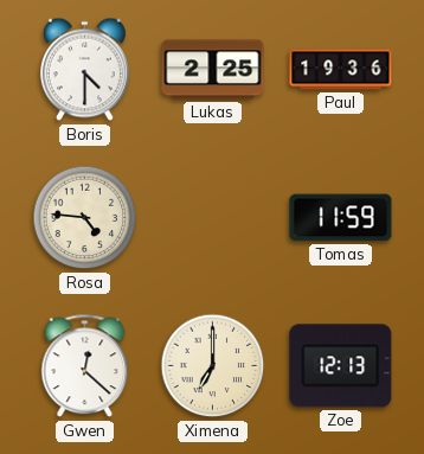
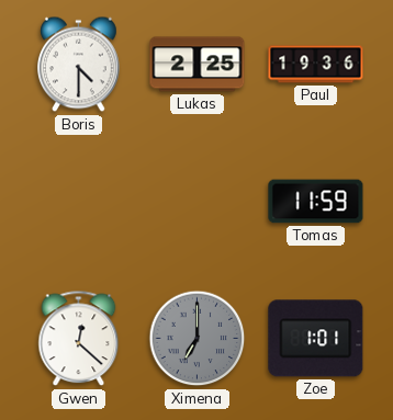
Rosa: 4:46 -> none
Ximena dial: cream -> grey
Zoe: 12:13 -> 1:01
